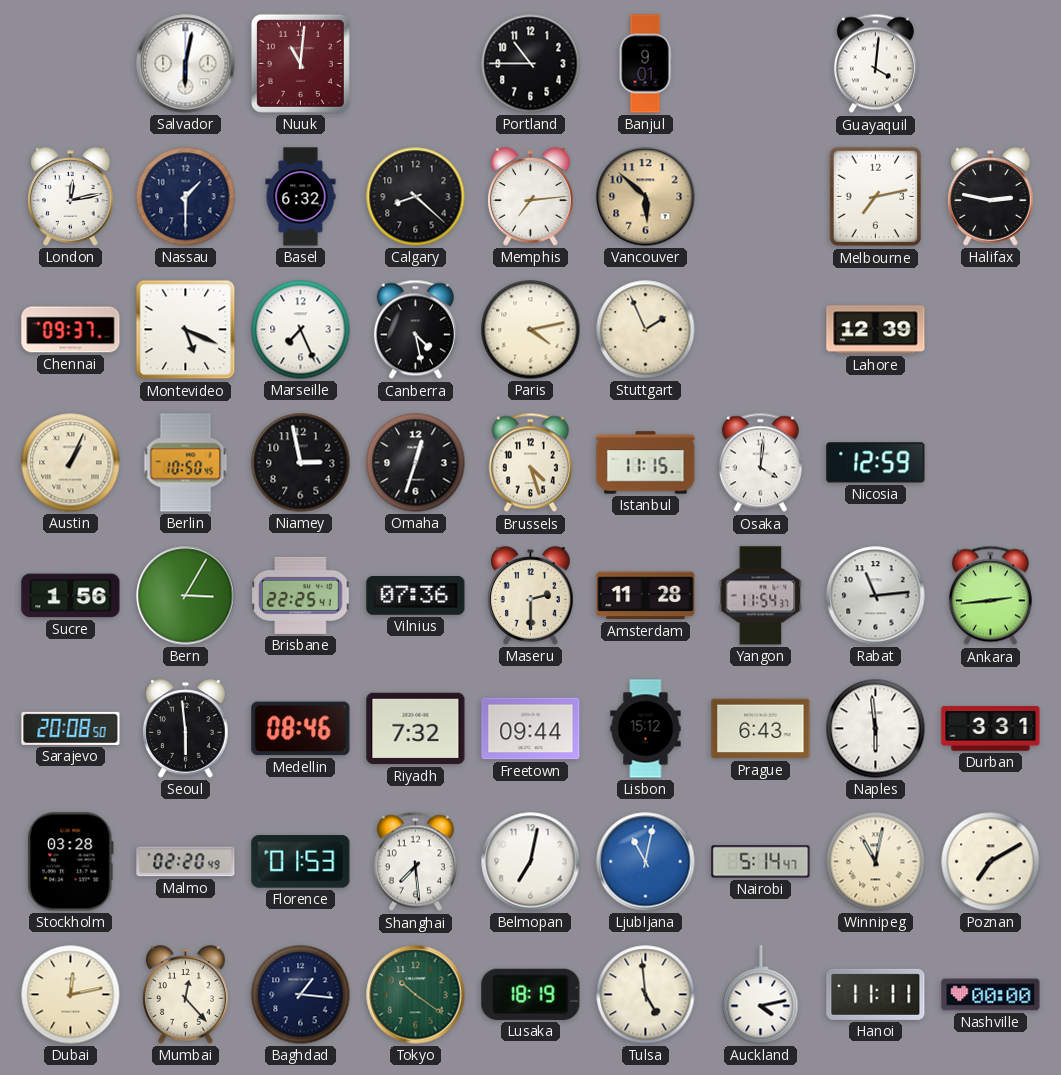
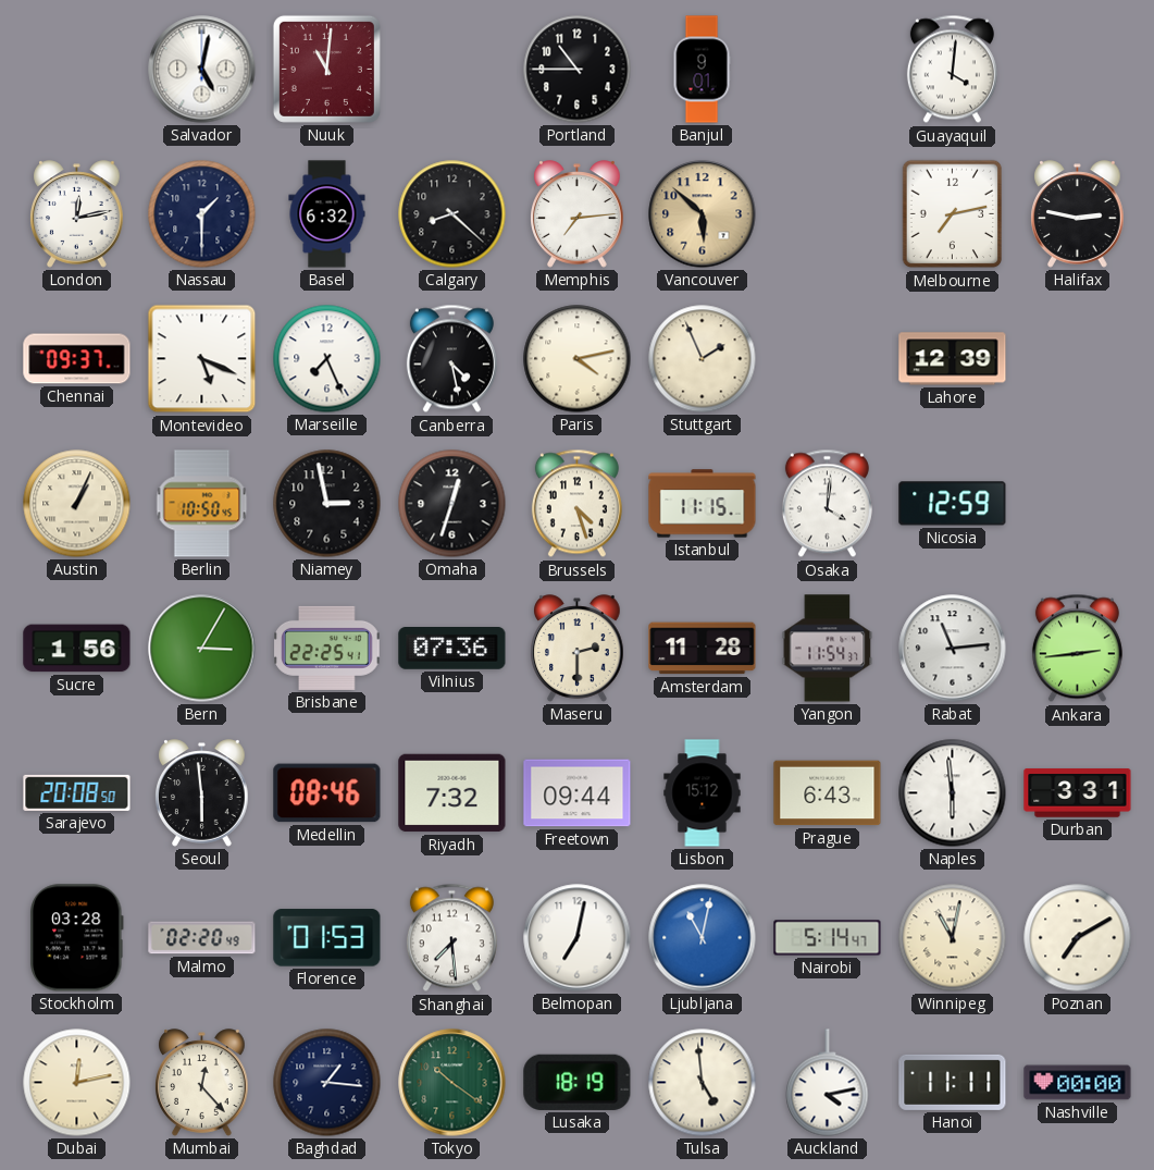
Salvador: 6:02 -> 5:02
